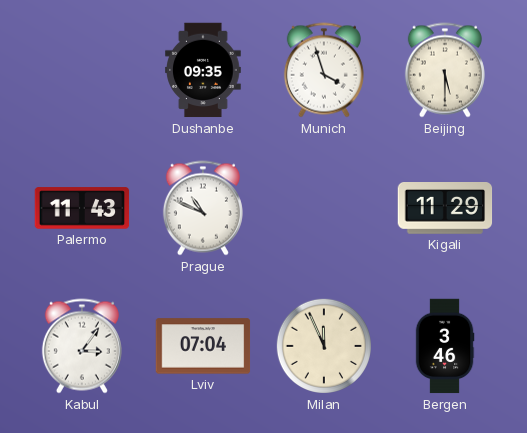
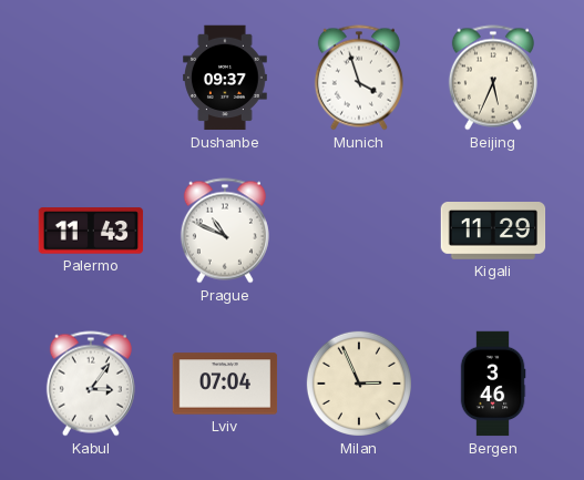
Dushanbe: 09:35 -> 09:37
Beijing: 5:30 -> 5:34
Milan: 11:56 -> 2:56
